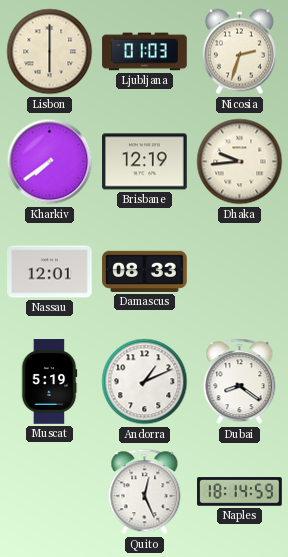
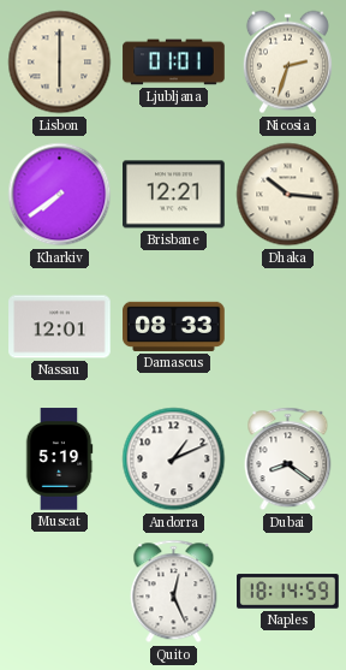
Ljubljana: 01:03 -> 01:01
Brisbane: 12:19 -> 12:21
Dhaka: 9:44 -> 10:16
